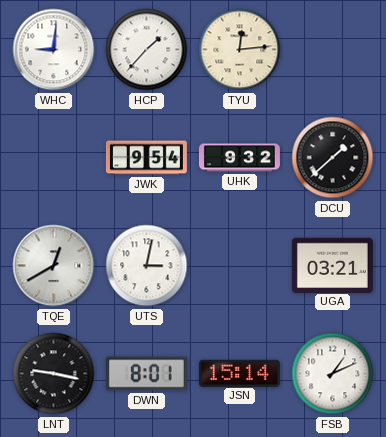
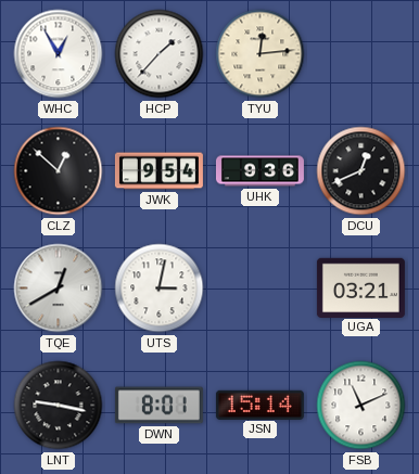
WHC: 9:01 -> 12:55
CLZ: none -> 12:52
UHK: 9:32 -> 9:36
DCU: 1:38 -> 12:41
FSB: 1:11 -> 11:11
